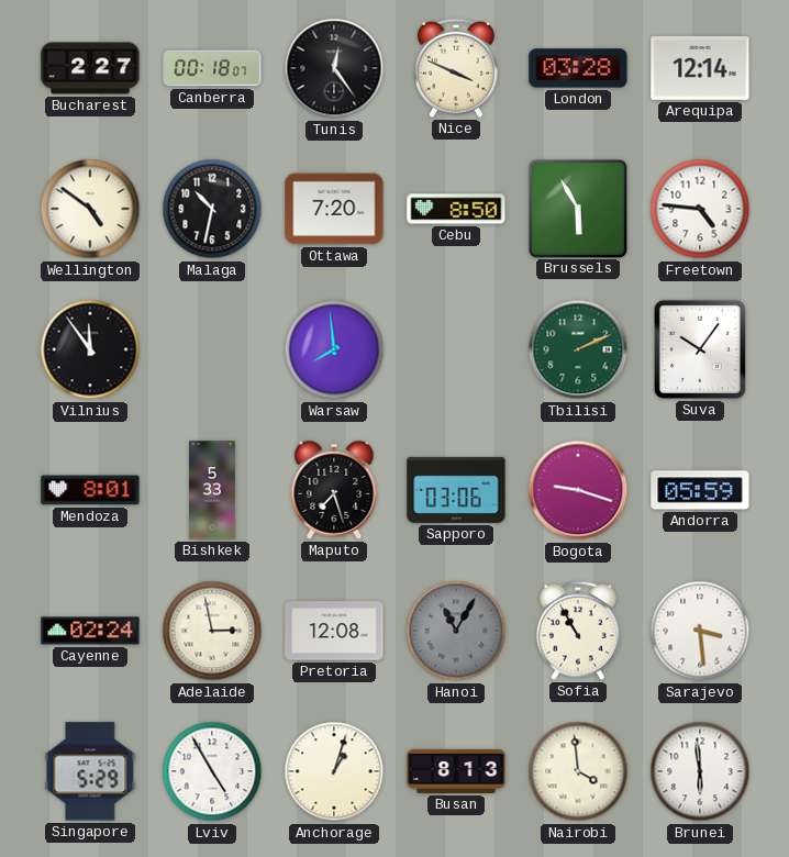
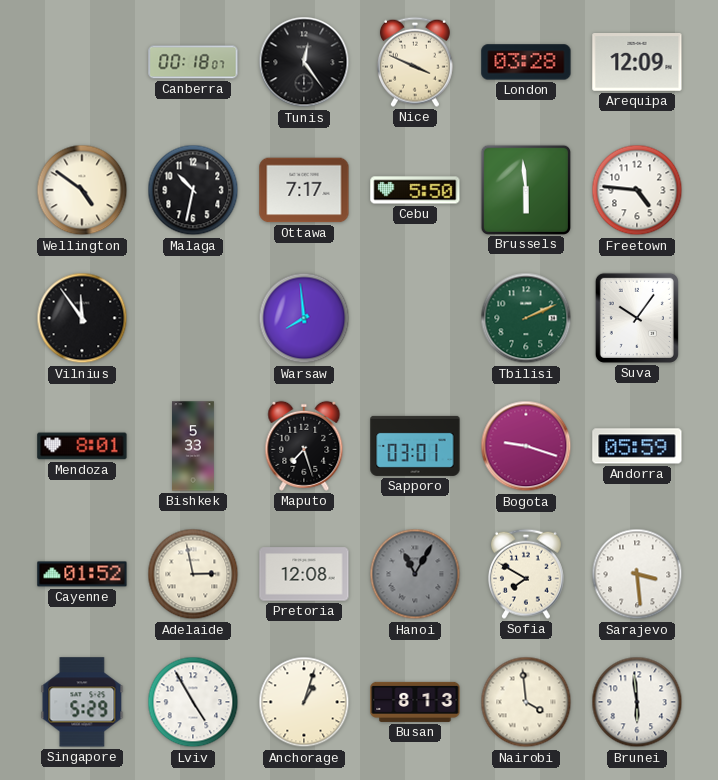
Bucharest: 2:27 -> none
Arequipa: 12:14 -> 12:09
Ottawa: 7:20 -> 7:17
Cebu: 8:50 -> 5:50
Brussels: 5:55 -> 5:59
Sapporo: 03:06 -> 03:01
Cayenne: 02:24 -> 01:52
Sofia: 10:55 -> 7:50
